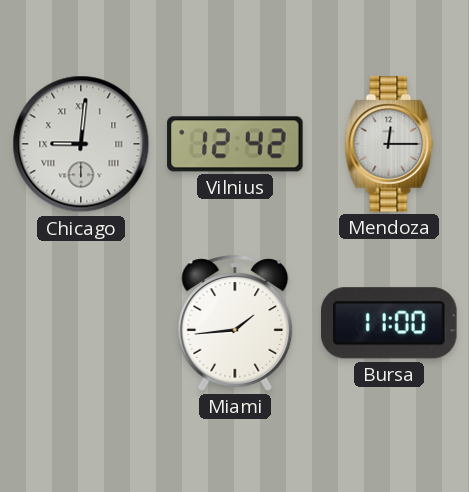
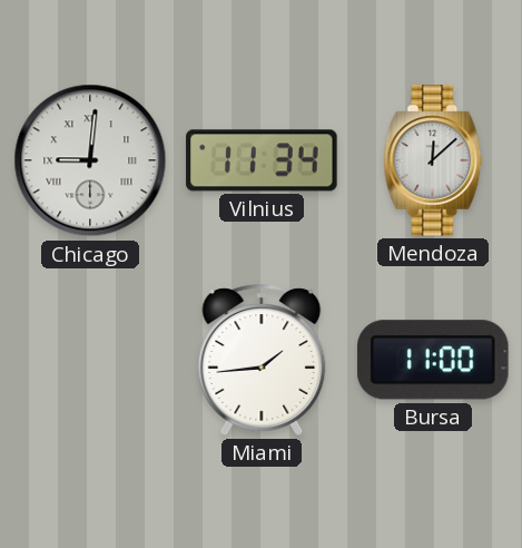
Vilnius: 12:42 -> 11:34
Mendoza: 12:15 -> 12:08
